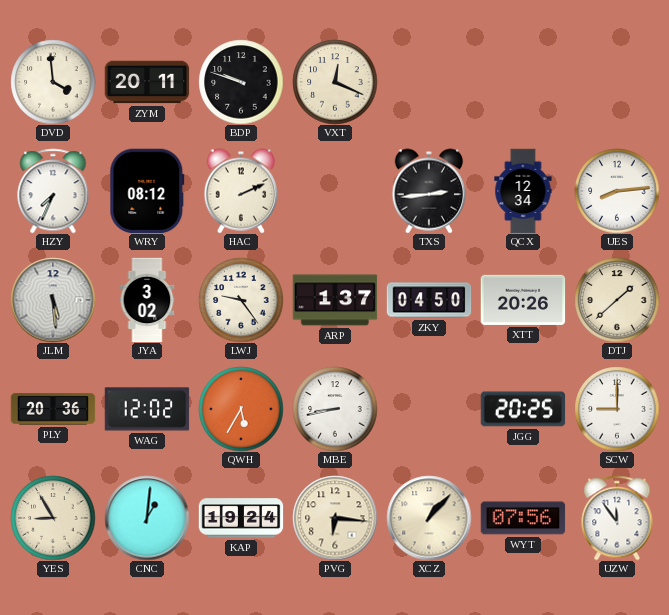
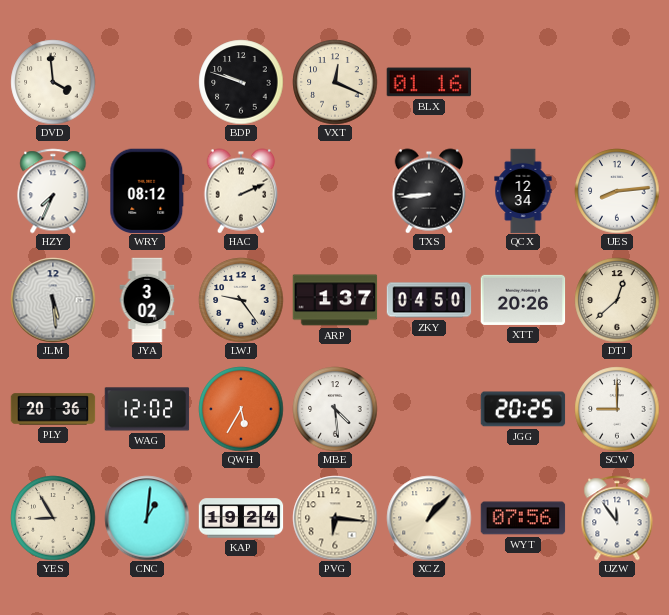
ZYM: 20:11 -> none
BLX: none -> 01:16
TXS: 2:44 -> 8:44
DTJ: 1:38 -> 12:38
MBE: 8:43 -> 4:29
